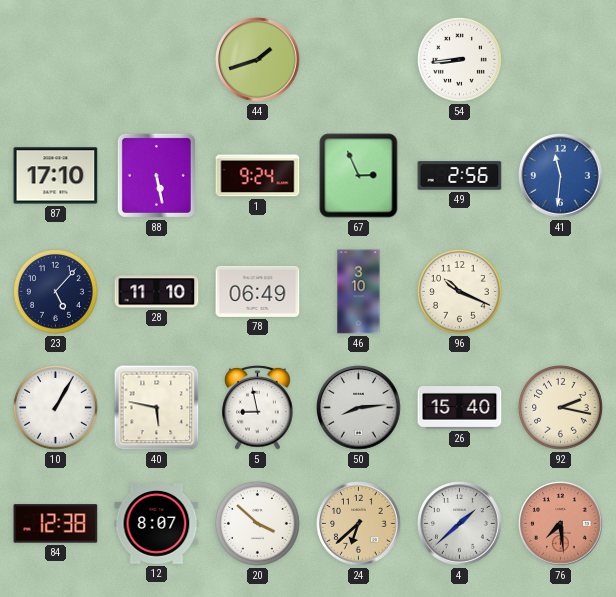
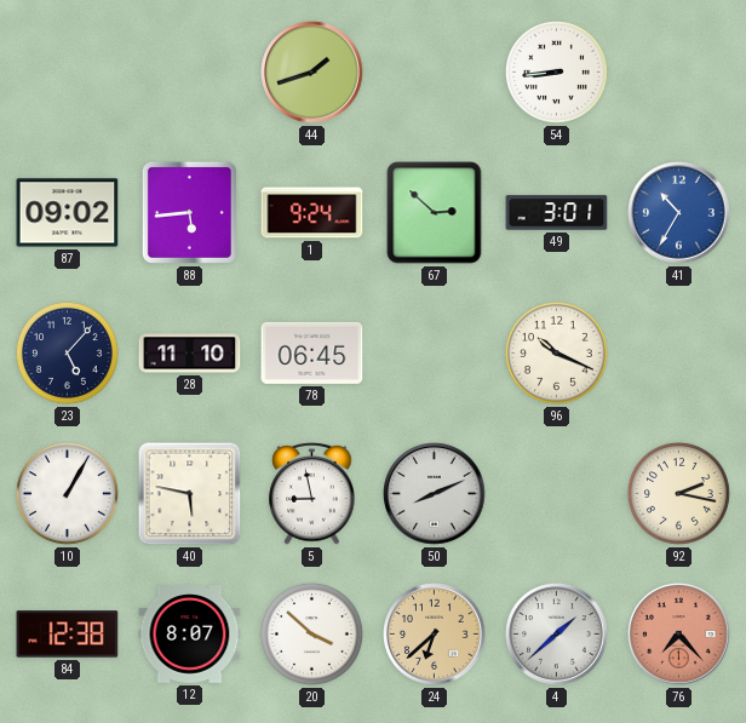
87: 17:10 -> 09:02
88: 5:28 -> 5:44
67: 2:56 -> 2:52
49: 2:56 -> 3:01
41: 11:31 -> 10:35
78: 06:49 -> 06:45
46: 3:10 -> none
50: 8:14 -> 8:11
26: 15:40 -> none
76: 7:29 -> 7:23
